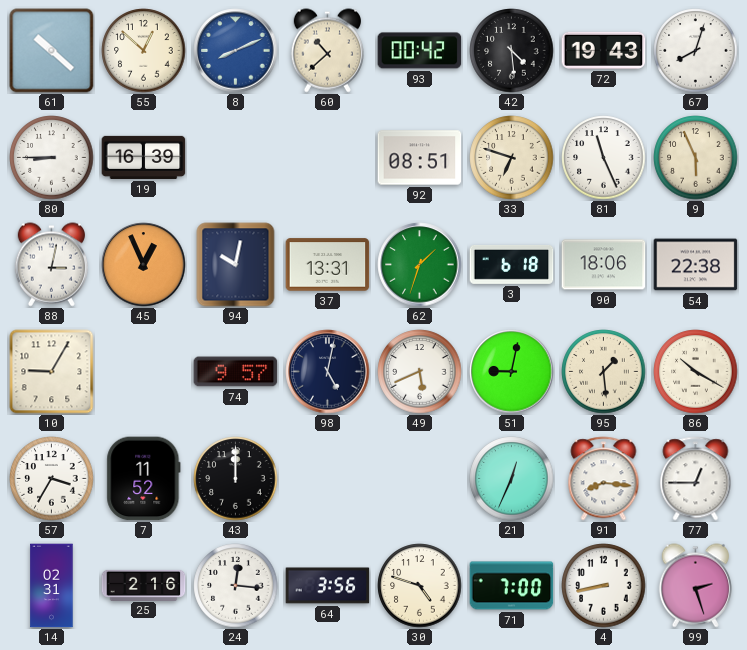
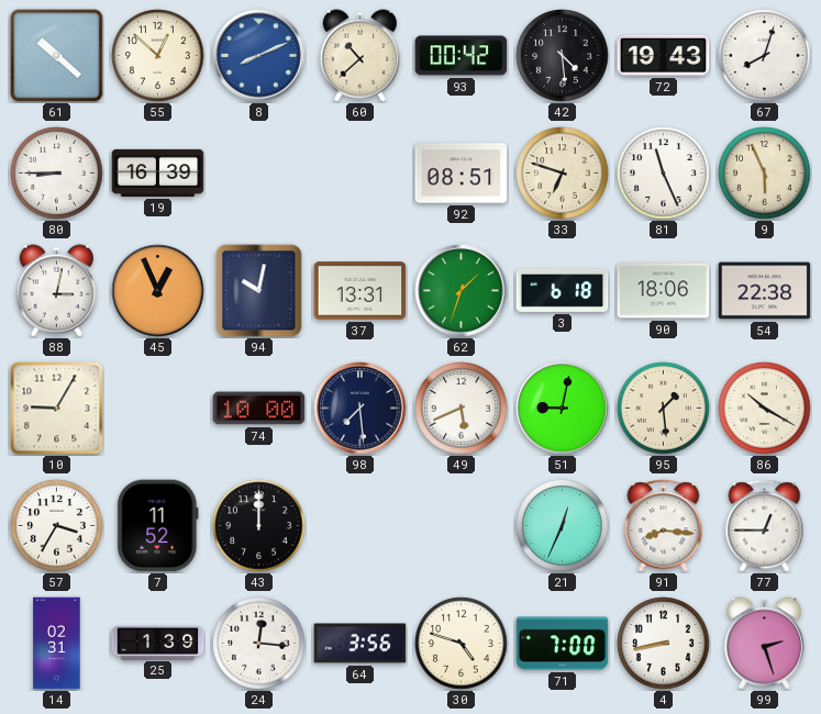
74: 9:57 -> 10:00
98: 5:02 -> 7:29
25: 2:16 -> 1:39
